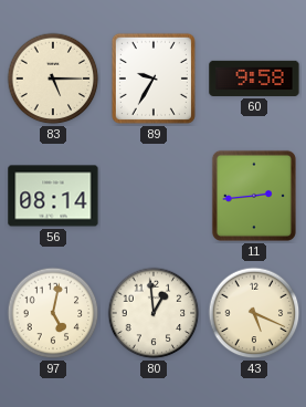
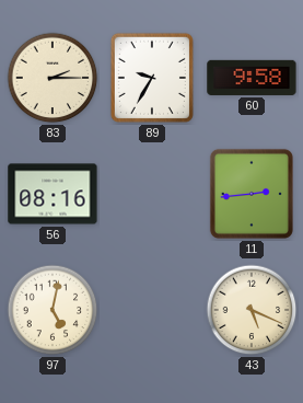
83: 5:15 -> 2:15
56: 08:14 -> 08:16
80: 12:59 -> none
